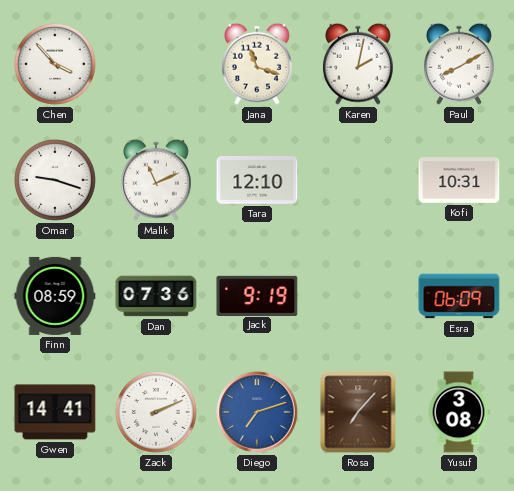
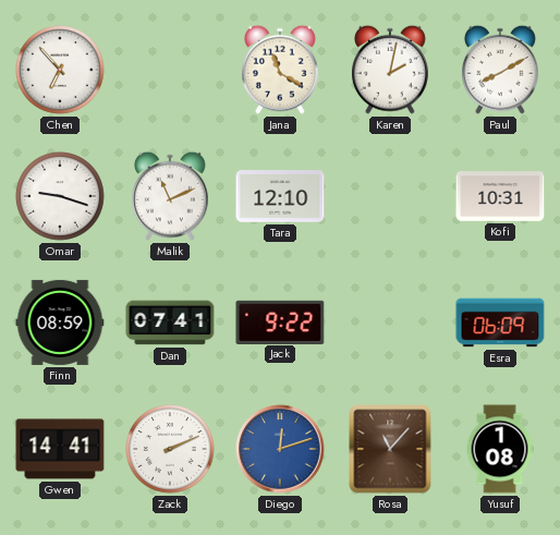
Chen: 3:53 -> 6:53
Jana: 11:18 -> 11:20
Dan: 07:36 -> 07:41
Jack: 9:19 -> 9:22
Diego: 7:12 -> 12:12
Rosa: 7:07 -> 11:07
Yusuf: 3:08 -> 1:08
